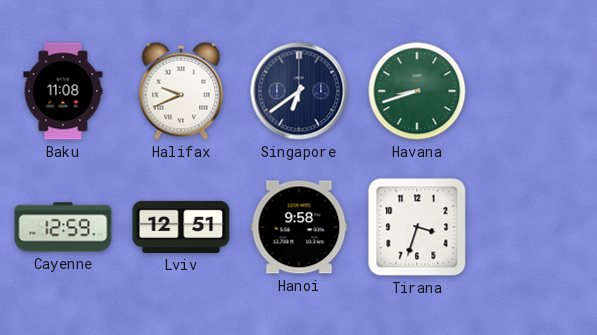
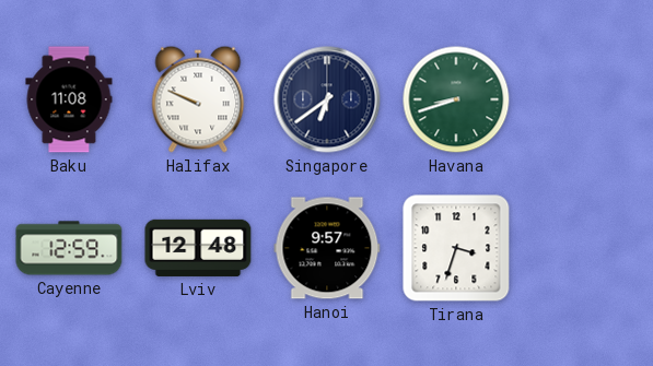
Halifax: 9:41 -> 9:49
Lviv: 12:51 -> 12:48
Hanoi: 9:58 -> 9:57
